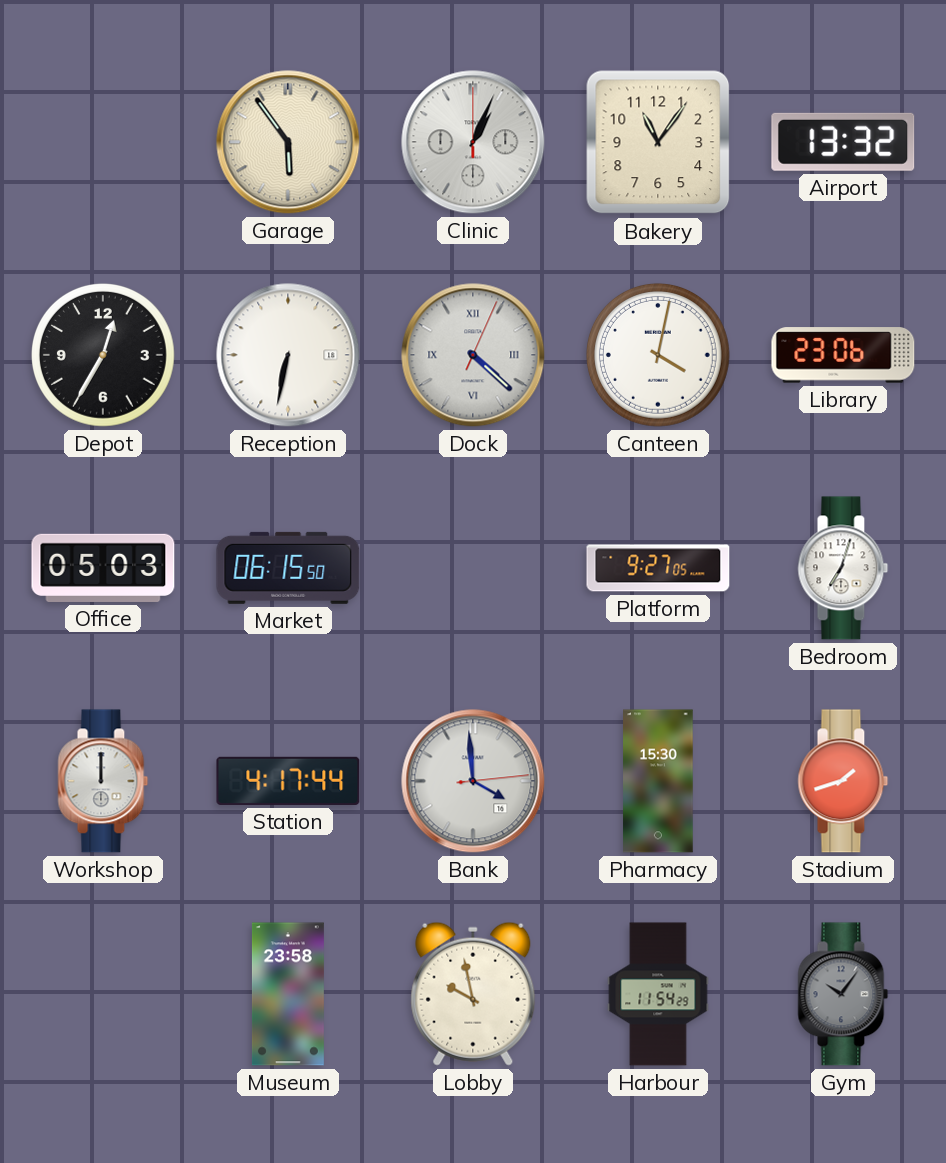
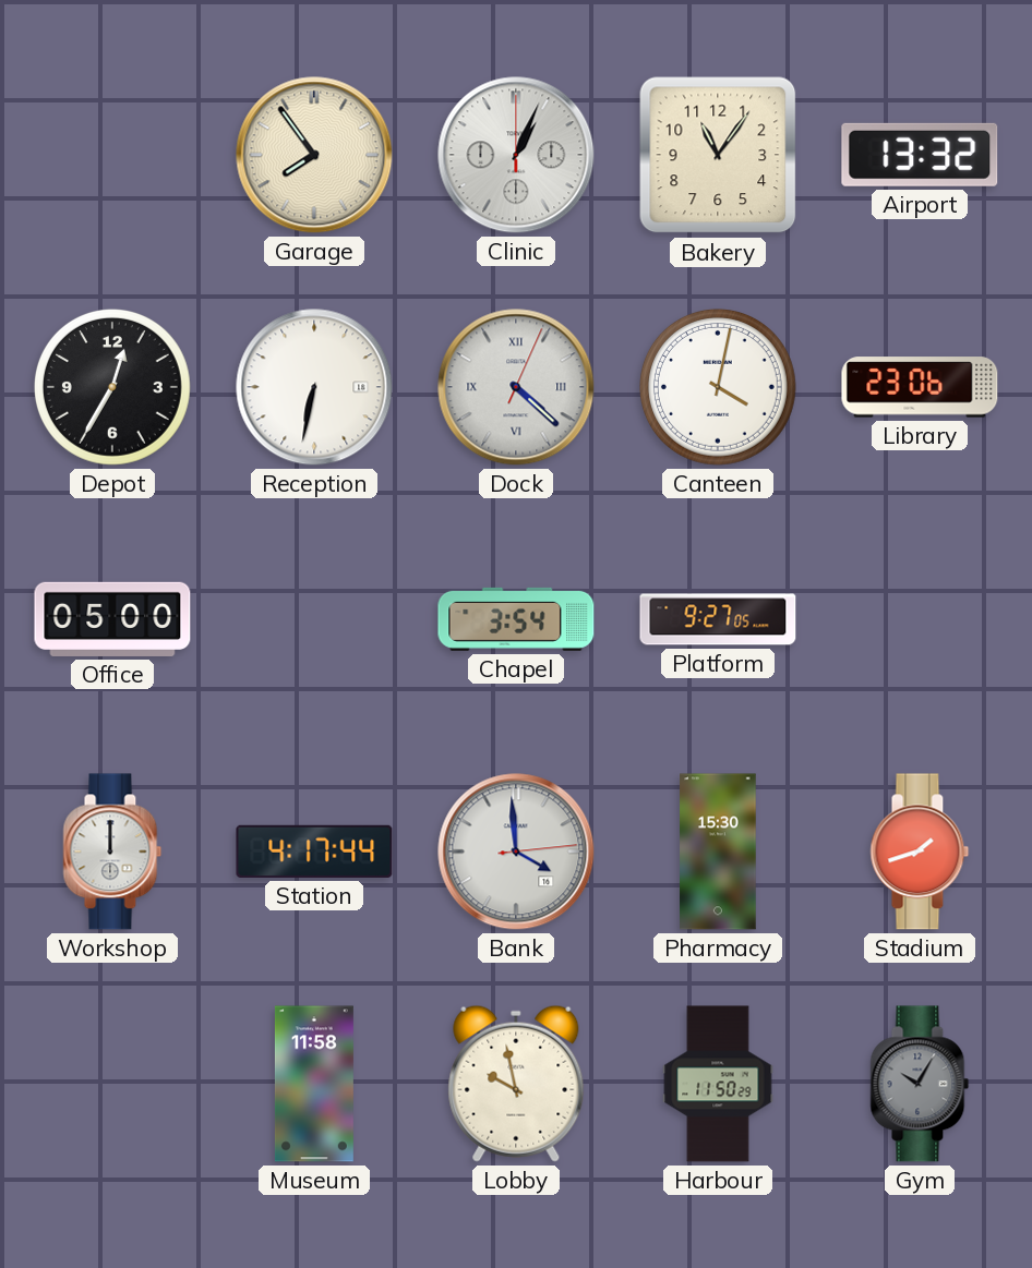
Garage: 5:54 -> 7:54
Office: 05:03 -> 05:00
Market: 06:15 -> none
Chapel: none -> 3:54
Bedroom: 7:03 -> none
Museum: 23:58 -> 11:58
Harbour: 11:54 -> 11:50
Gym: 10:06 -> 10:05
